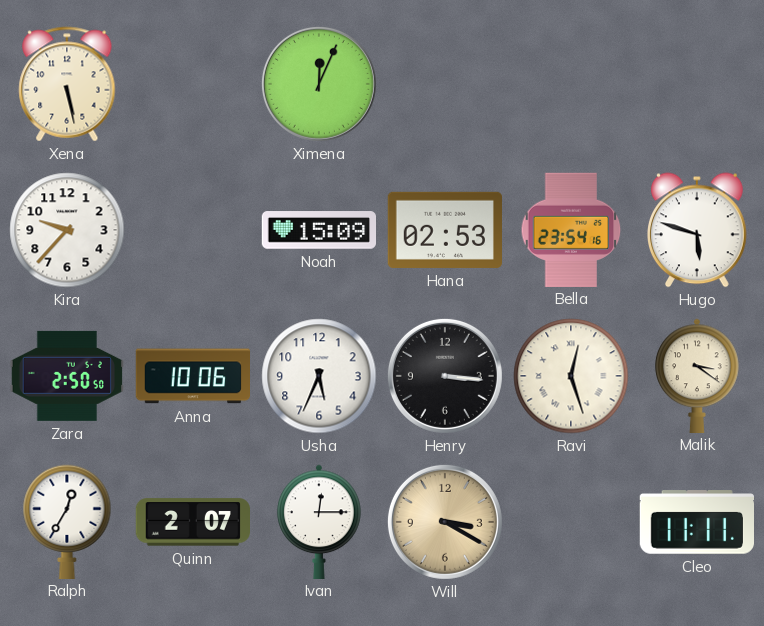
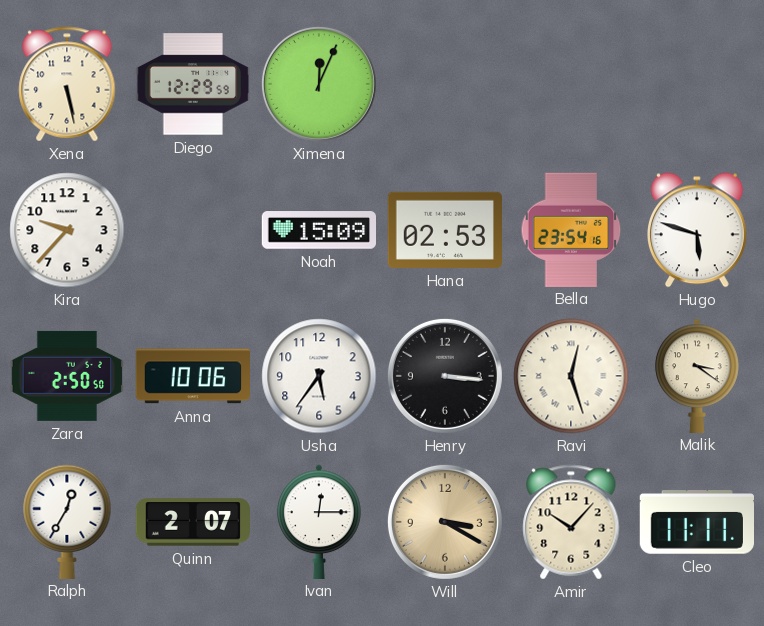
Diego: none -> 12:29
Usha: 5:34 -> 5:36
Amir: none -> 10:07
